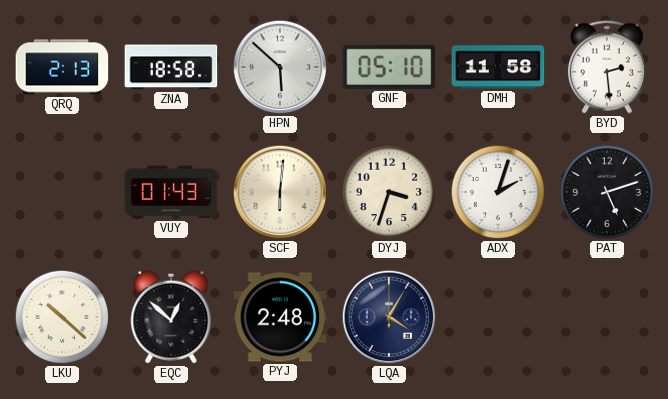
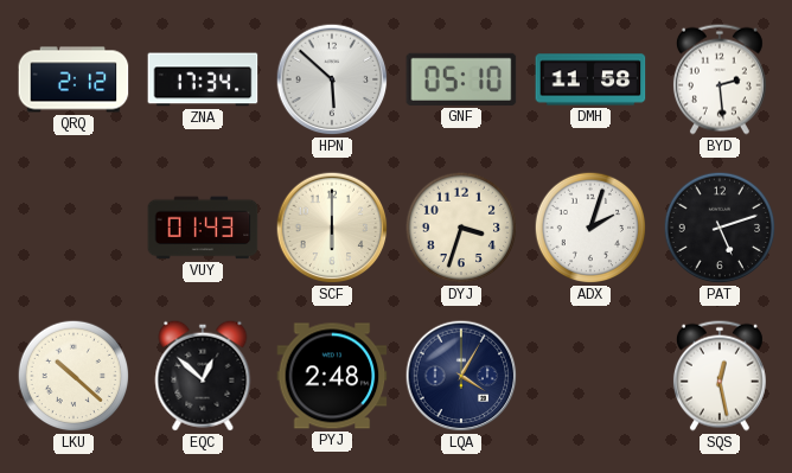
QRQ: 2:13 -> 2:12
ZNA: 18:58 -> 17:34
SCF: 6:01 -> 6:00
SQS: none -> 12:28
